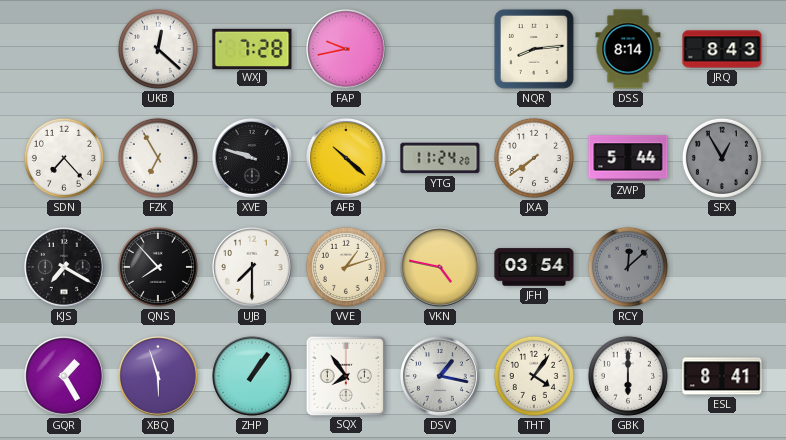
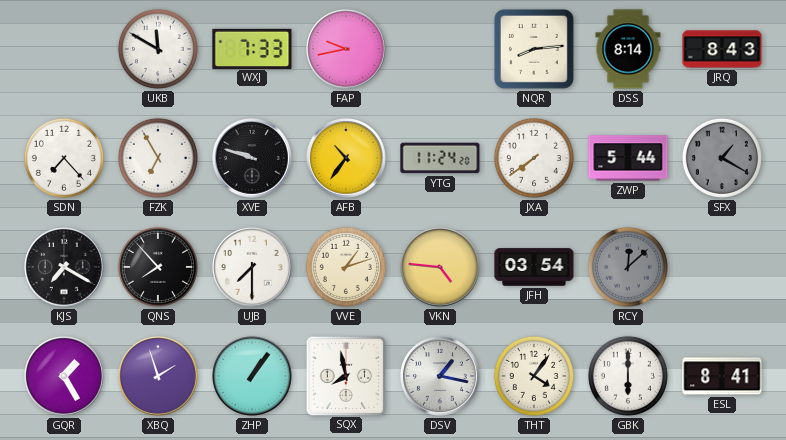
UKB: 12:22 -> 11:50
WXJ: 7:28 -> 7:33
AFB: 10:22 -> 10:36
SFX: 12:55 -> 1:20
VKN: 4:47 -> 4:46
XBQ: 5:57 -> 1:57
SQX: 7:54 -> 7:58
